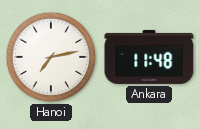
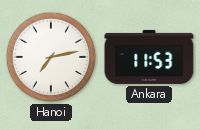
Ankara: 11:48 -> 11:53
